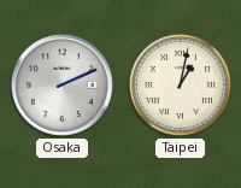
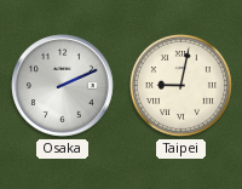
Taipei: 1:02 -> 9:02
